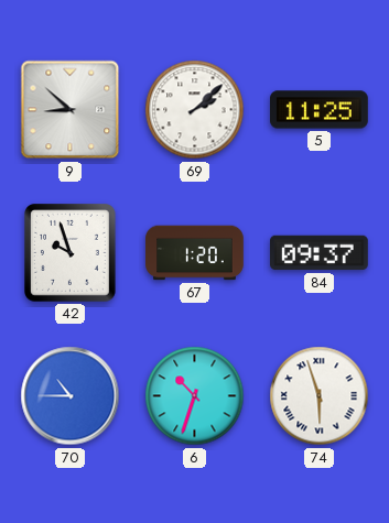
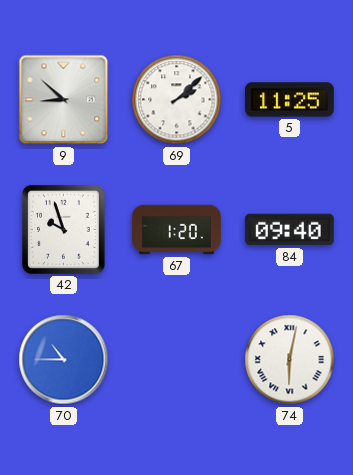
84: 09:37 -> 09:40
6: 10:33 -> none
74: 5:57 -> 6:02
